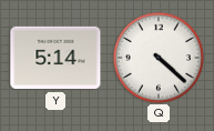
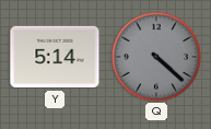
Q dial: white -> grey
